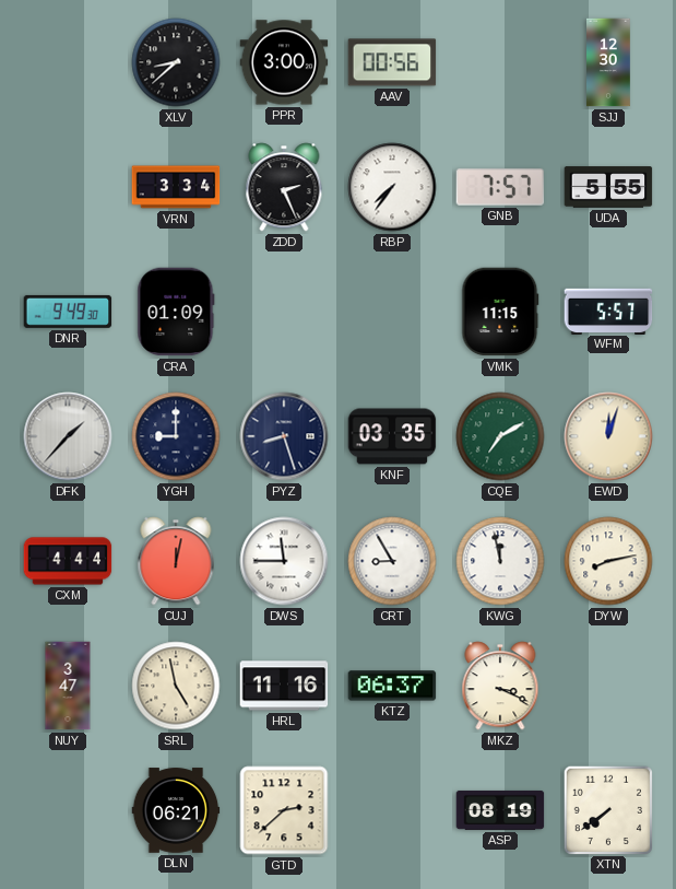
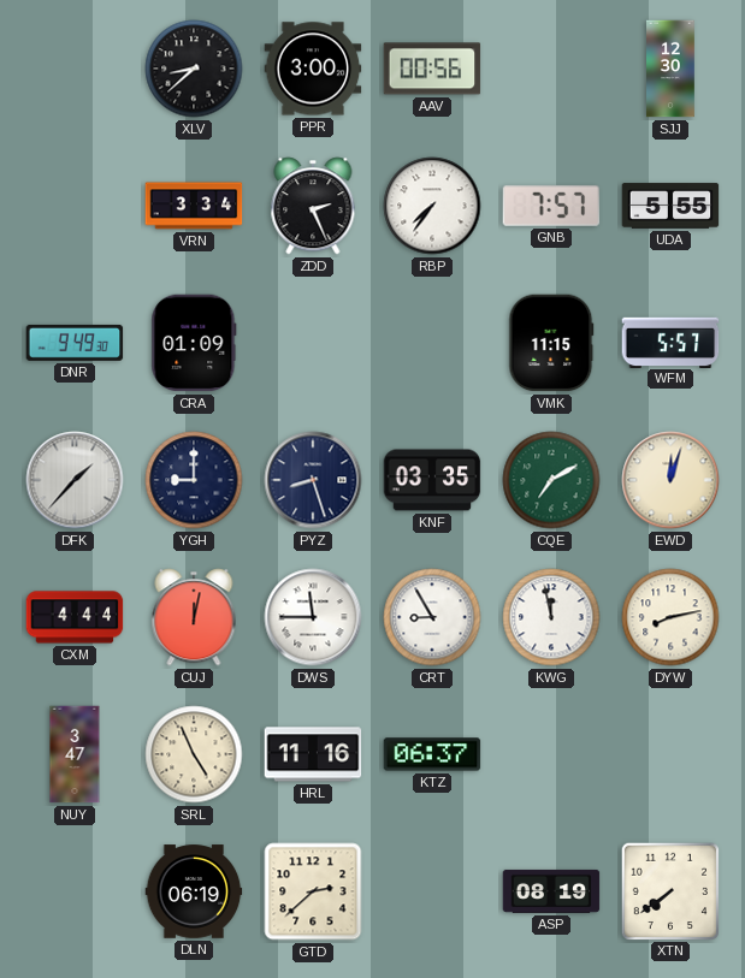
SRL: 4:58 -> 4:56
MKZ: 3:19 -> none
DLN: 06:21 -> 06:19
